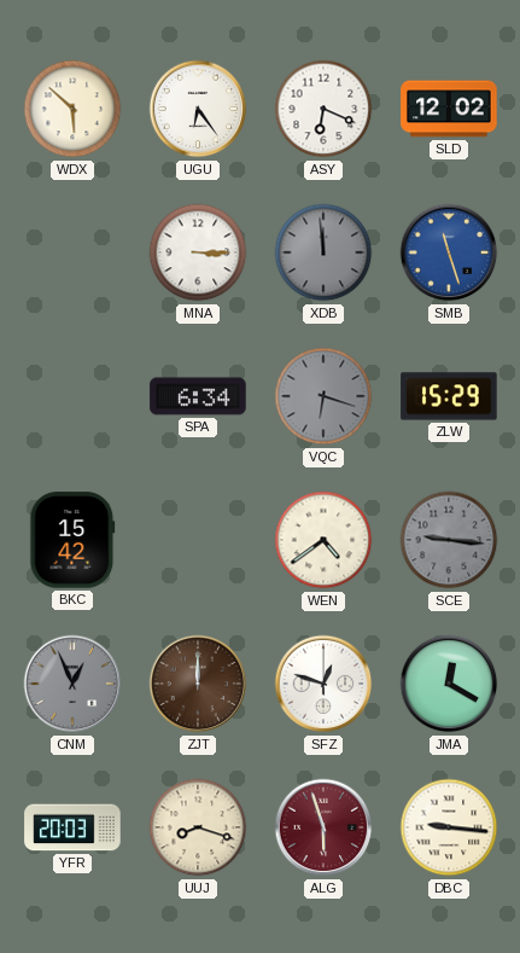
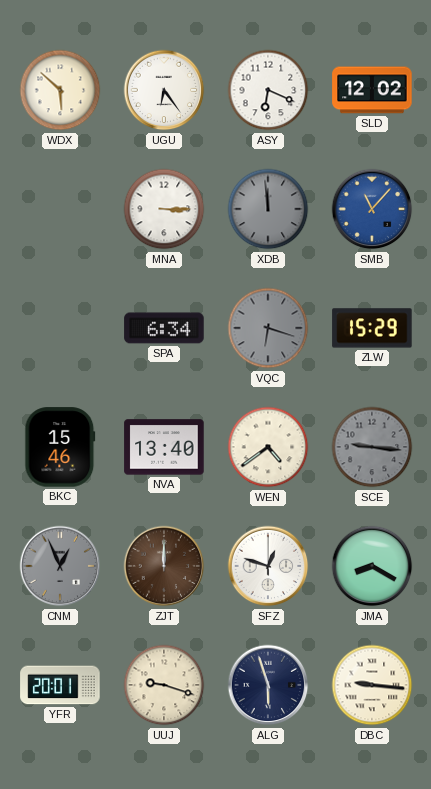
SMB: 11:27 -> 11:07
BKC: 15:42 -> 15:46
NVA: none -> 13:40
JMA: 12:20 -> 8:20
YFR: 20:03 -> 20:01
UUJ: 8:18 -> 9:18
ALG dial: burgundy -> navy
